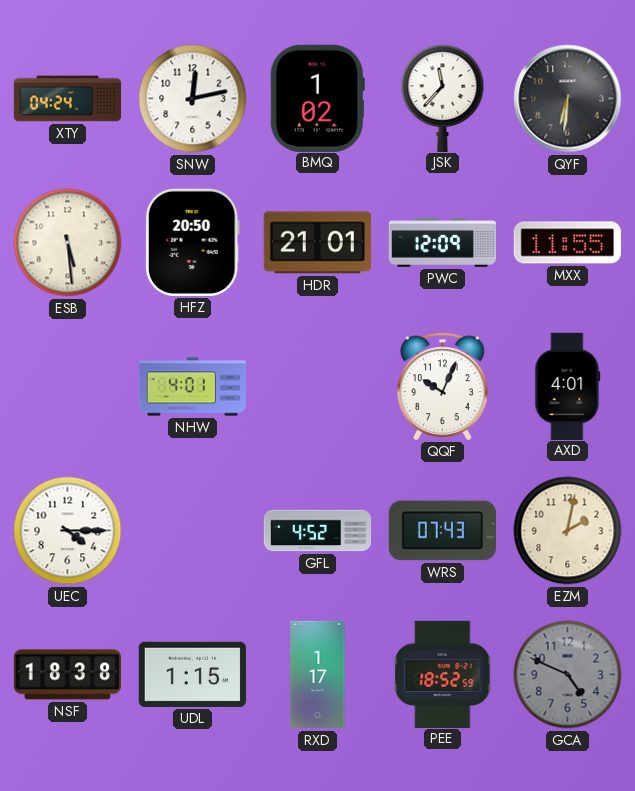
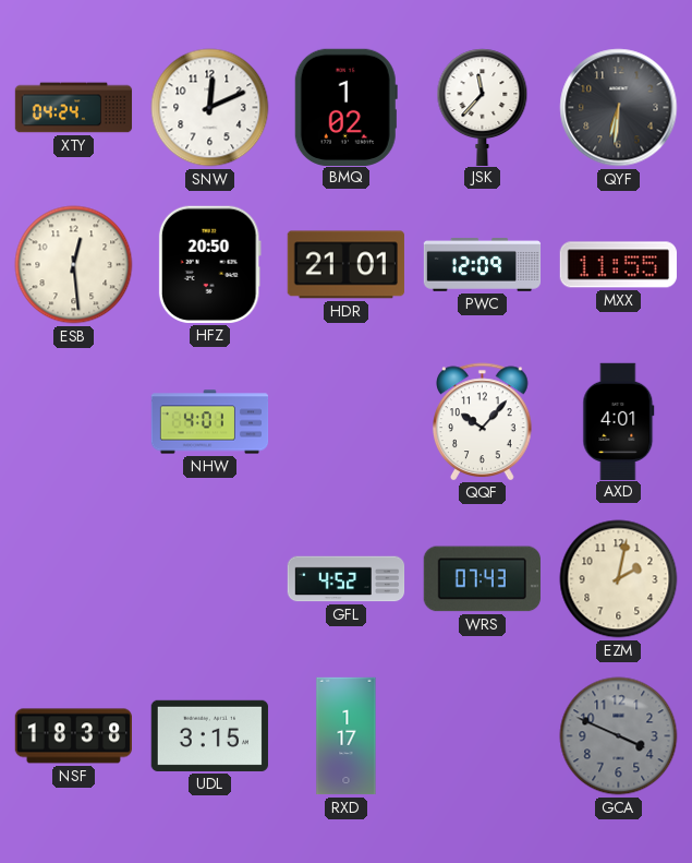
SNW: 12:13 -> 12:11
ESB: 5:29 -> 12:29
QQF: 10:04 -> 10:07
UEC: 4:15 -> none
UDL: 1:15 -> 3:15
PEE: 18:52 -> none
GCA: 4:49 -> 3:49
